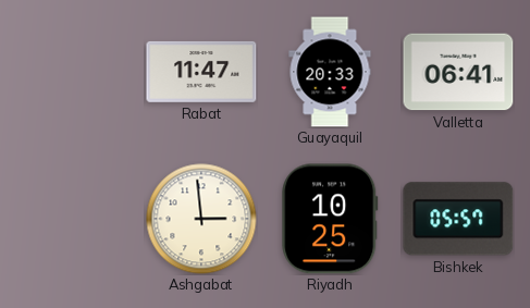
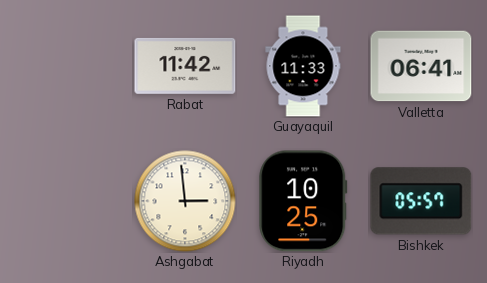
Rabat: 11:47 -> 11:42
Guayaquil: 20:33 -> 11:33
